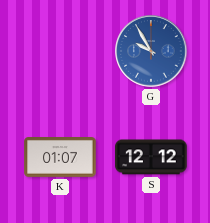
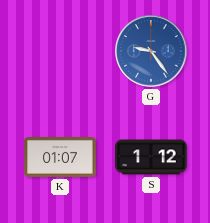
G: 9:55 -> 9:24
S: 12:12 -> 1:12
